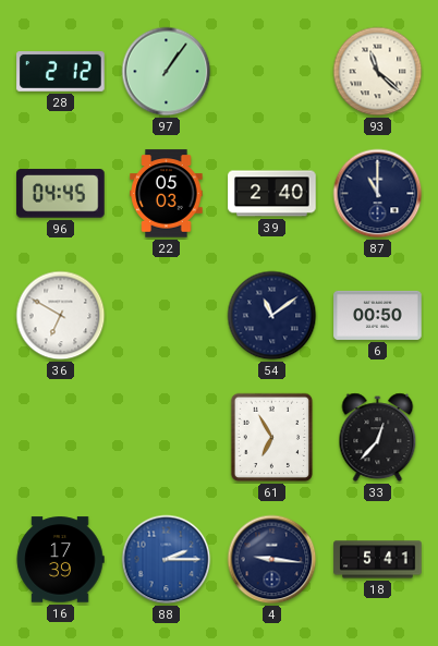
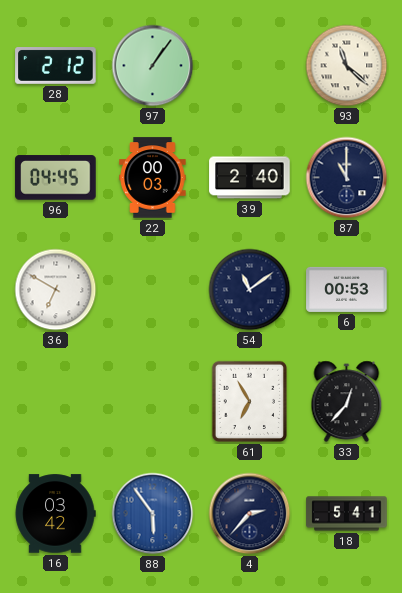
22: 05:03 -> 00:03
6: 00:50 -> 00:53
16: 17:39 -> 03:42
88: 2:15 -> 5:54
4: 9:16 -> 2:37
